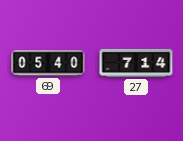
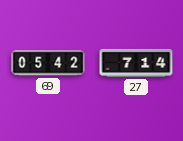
69: 05:40 -> 05:42
